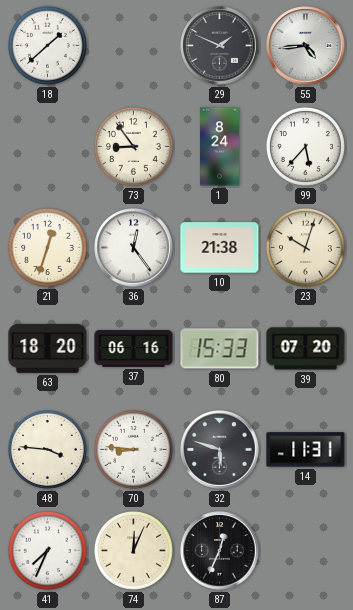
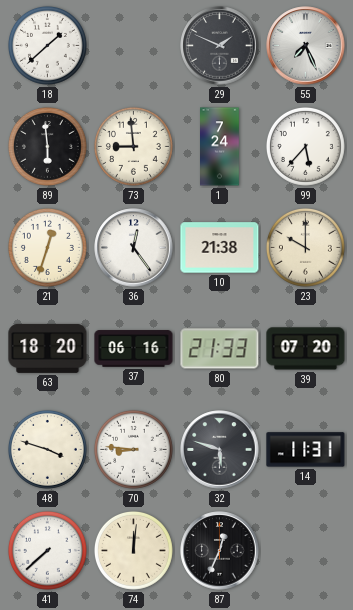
55: 4:44 -> 7:26
89: none -> 5:59
73: 8:54 -> 8:59
1: 8:24 -> 7:24
23: 10:03 -> 10:00
80: 15:33 -> 21:33
48: 3:46 -> 3:48
41: 7:34 -> 7:38
74: 12:04 -> 12:01
